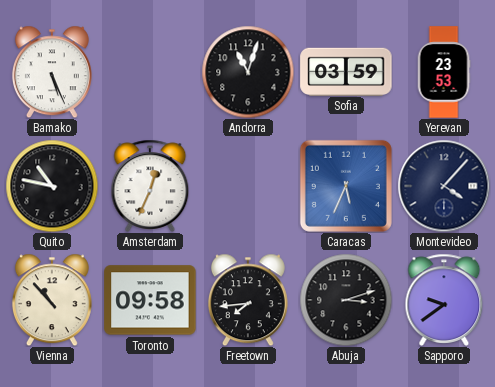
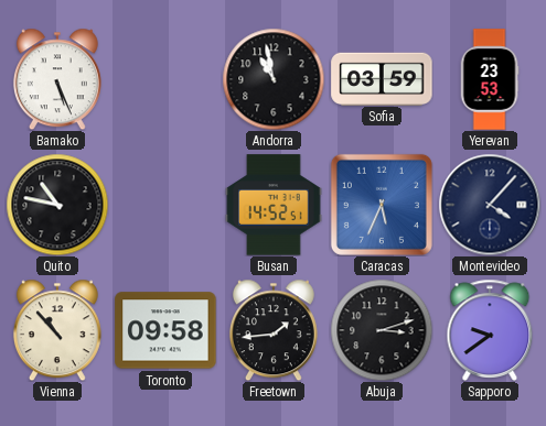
Andorra: 11:03 -> 10:58
Amsterdam: 12:34 -> none
Busan: none -> 14:52
Freetown: 7:44 -> 1:44
